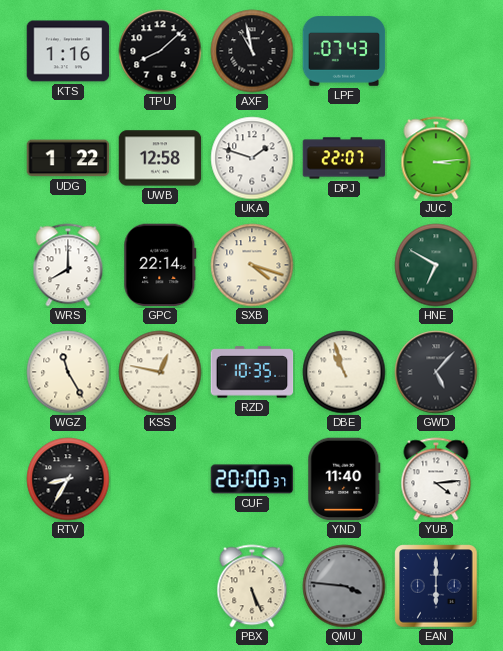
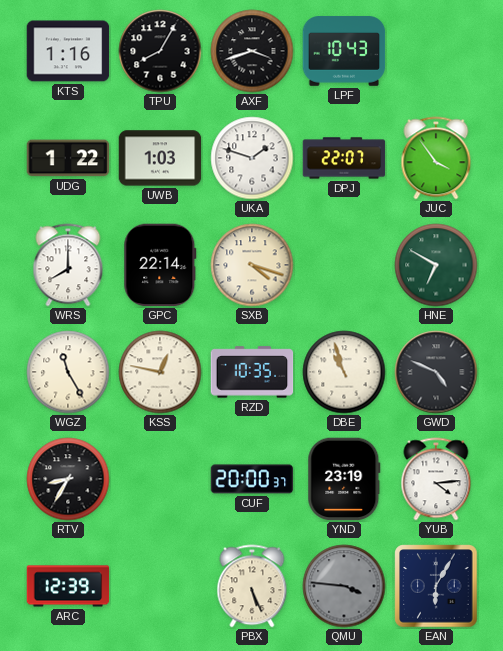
TPU: 8:08 -> 8:05
AXF: 10:58 -> 3:42
LPF: 07:43 -> 10:43
UWB: 12:58 -> 1:03
JUC: 3:14 -> 3:54
GWD: 5:07 -> 4:49
YND: 11:40 -> 23:19
ARC: none -> 12:39
EAN: 6:00 -> 6:05
